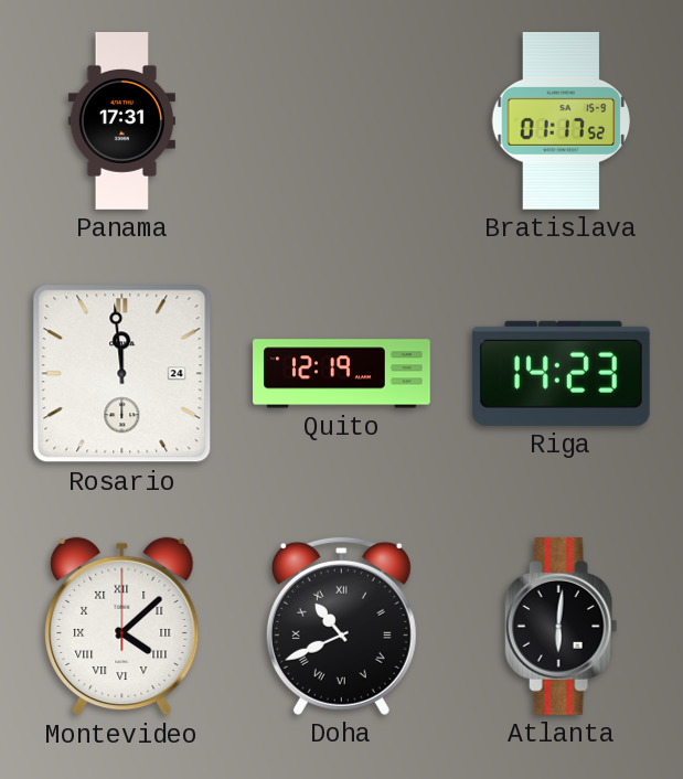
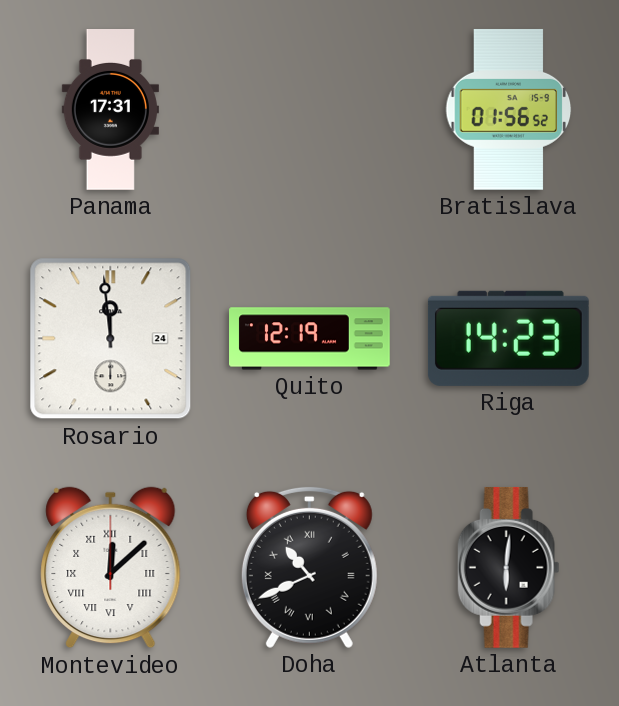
Bratislava: 01:17 -> 01:56
Montevideo: 4:08 -> 12:08
